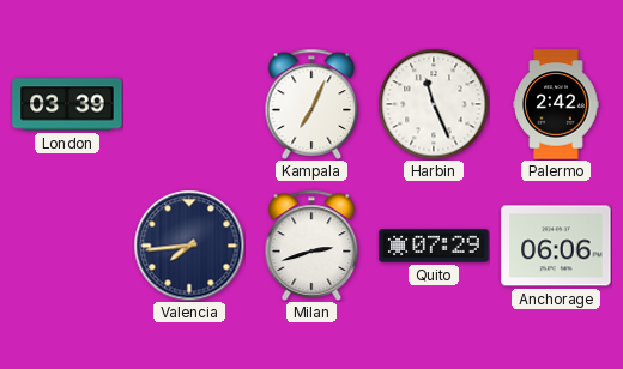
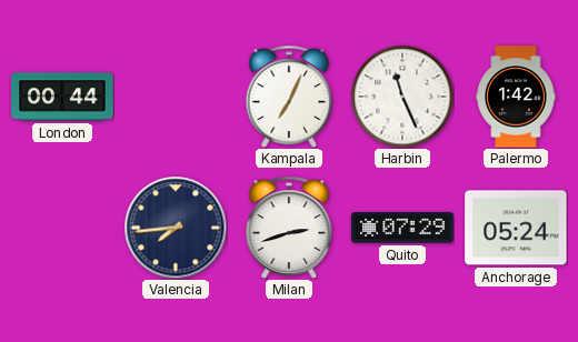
London: 03:39 -> 00:44
Palermo: 2:42 -> 1:42
Anchorage: 06:06 -> 05:24
